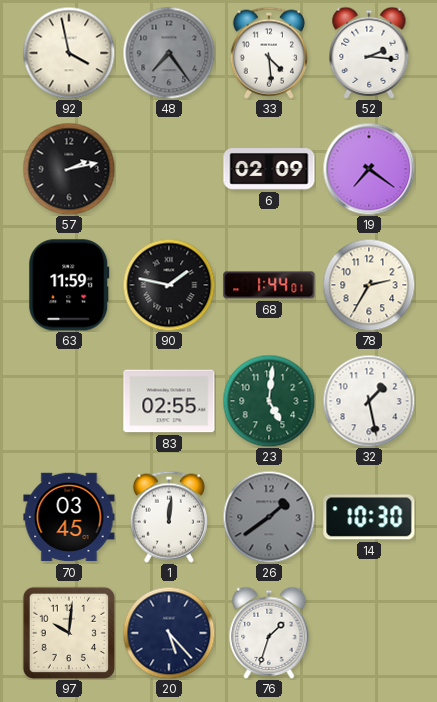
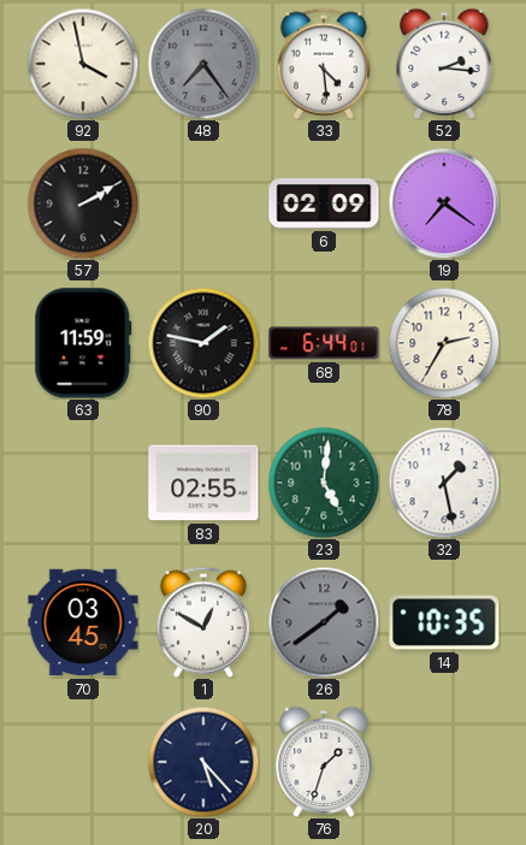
57: 2:13 -> 2:10
68: 1:44 -> 6:44
1: 12:01 -> 12:50
14: 10:30 -> 10:35
97: 10:01 -> none
